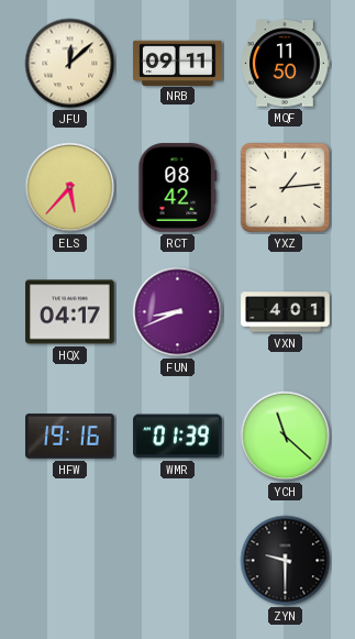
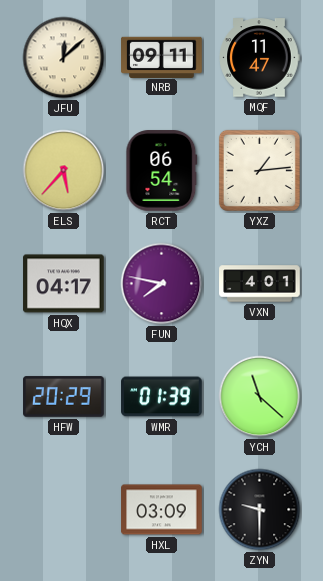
MQF: 11:50 -> 11:47
RCT: 08:42 -> 06:54
FUN: 8:41 -> 7:47
HFW: 19:16 -> 20:29
HXL: none -> 03:09
